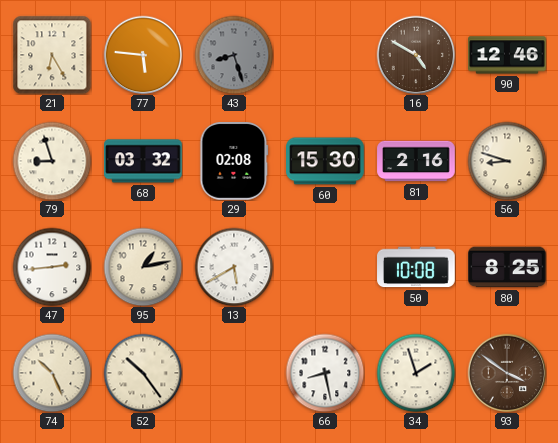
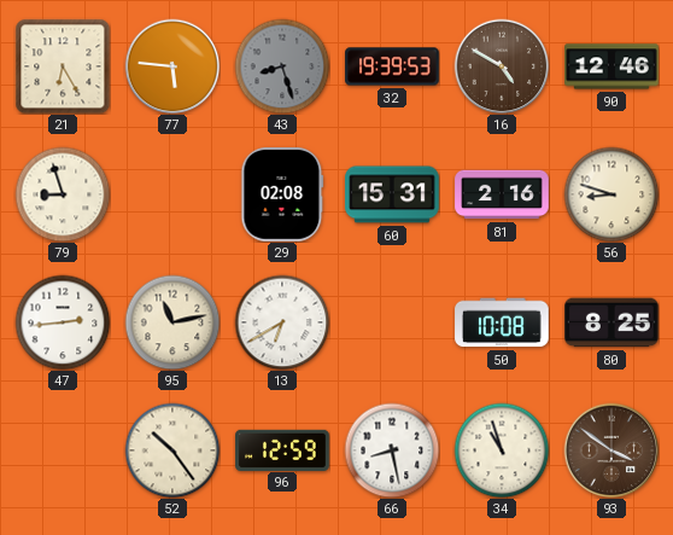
32: none -> 19:39
68: 03:32 -> none
60: 15:30 -> 15:31
95: 1:13 -> 11:13
13: 5:40 -> 6:40
74: 10:26 -> none
96: none -> 12:59
34: 1:57 -> 10:57
